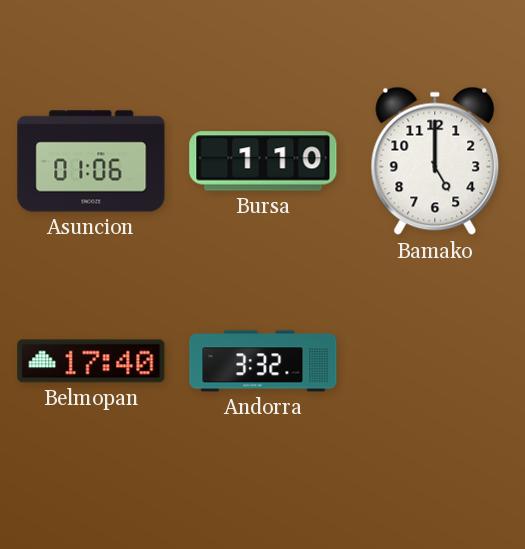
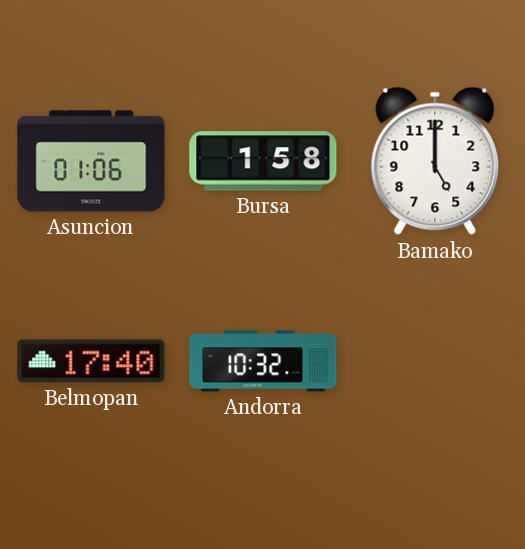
Bursa: 1:10 -> 1:58
Andorra: 3:32 -> 10:32
